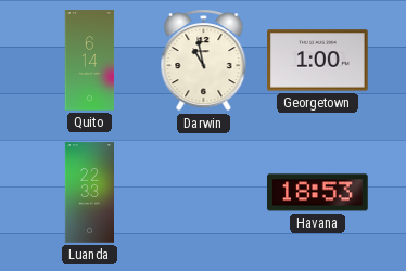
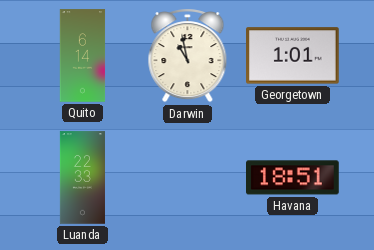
Georgetown: 1:00 -> 1:01
Havana: 18:53 -> 18:51
